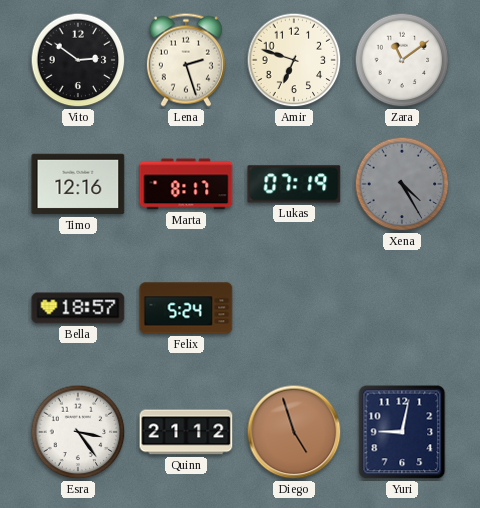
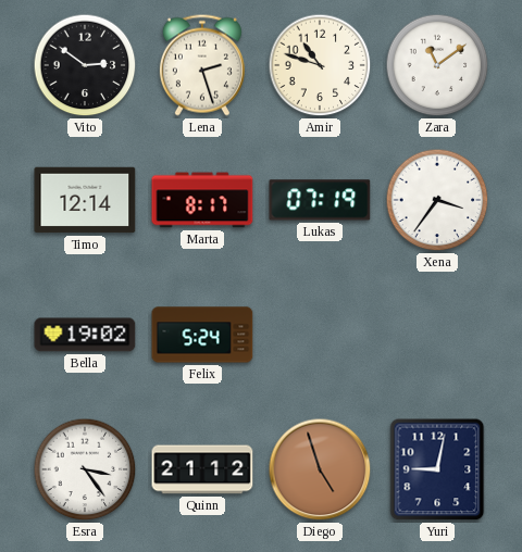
Amir: 6:48 -> 10:48
Timo: 12:16 -> 12:14
Xena: 4:25 -> 3:36
Xena dial: grey -> white
Bella: 18:57 -> 19:02
